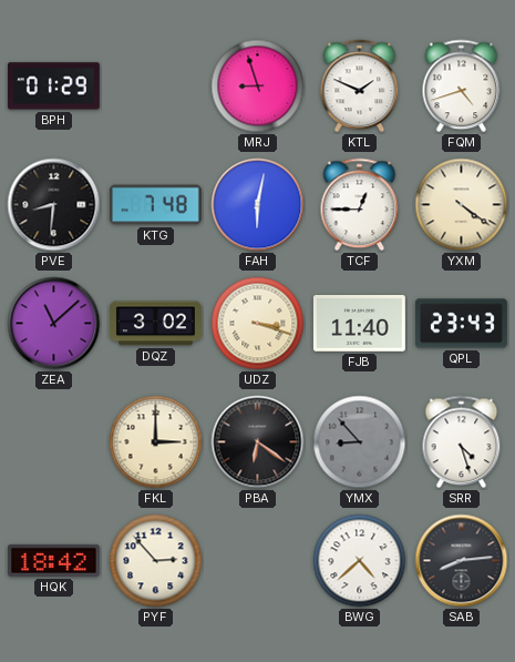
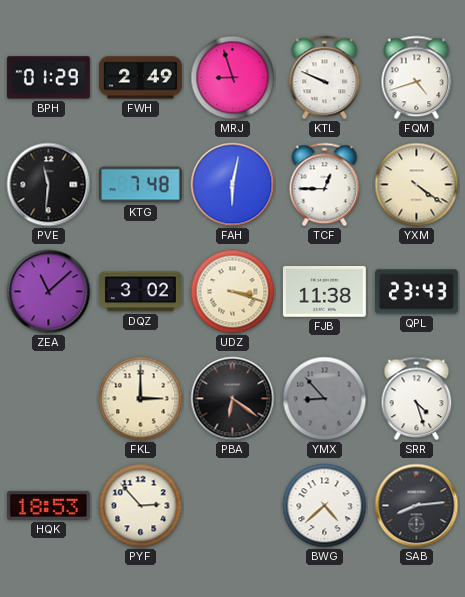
FWH: none -> 2:49
KTL: 1:49 -> 9:49
PVE: 8:31 -> 11:31
FJB: 11:40 -> 11:38
HQK: 18:42 -> 18:53
